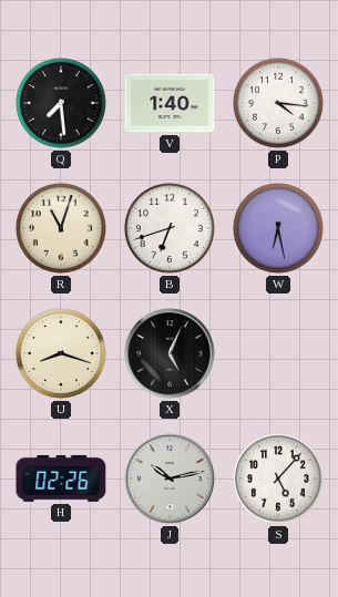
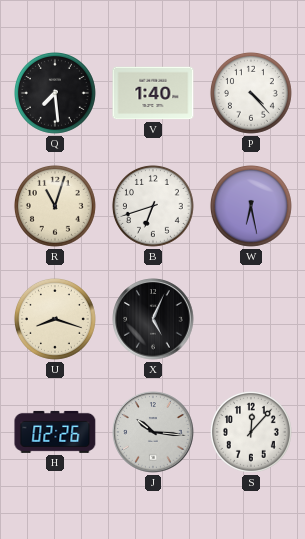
P: 4:16 -> 4:23
J: 10:13 -> 10:16
S: 5:07 -> 12:07
